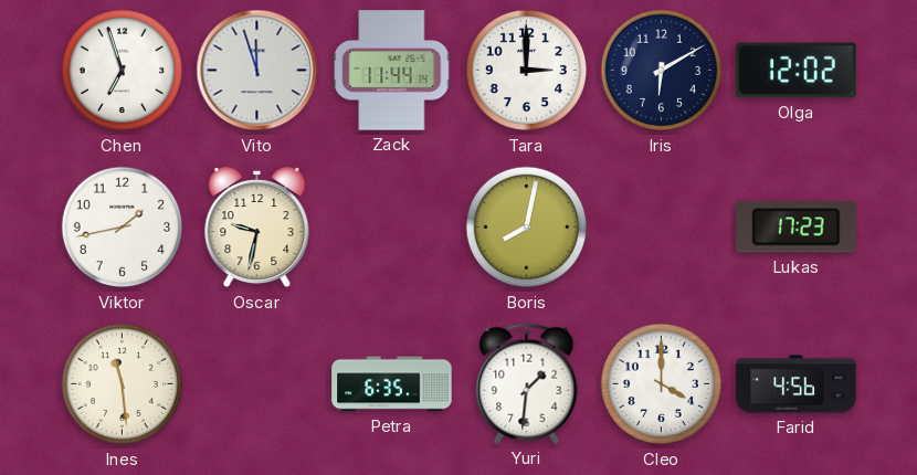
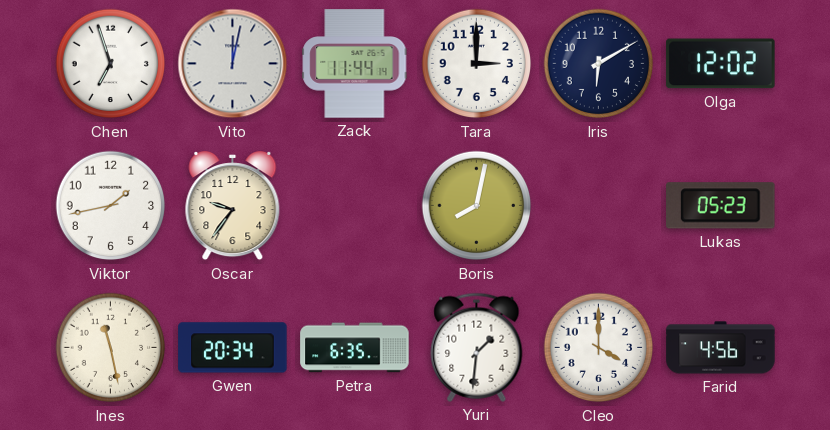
Vito: 11:57 -> 12:02
Oscar: 9:32 -> 9:36
Lukas: 17:23 -> 05:23
Ines: 11:29 -> 11:28
Gwen: none -> 20:34
